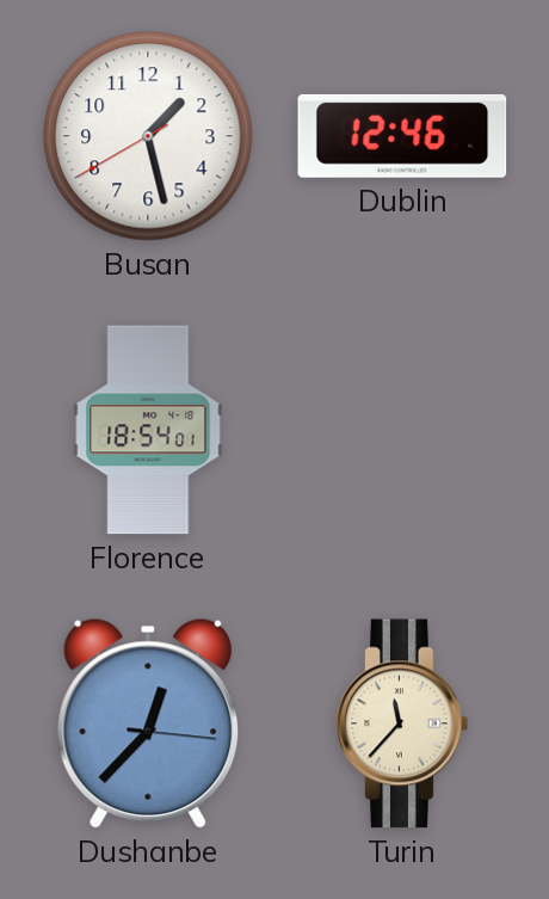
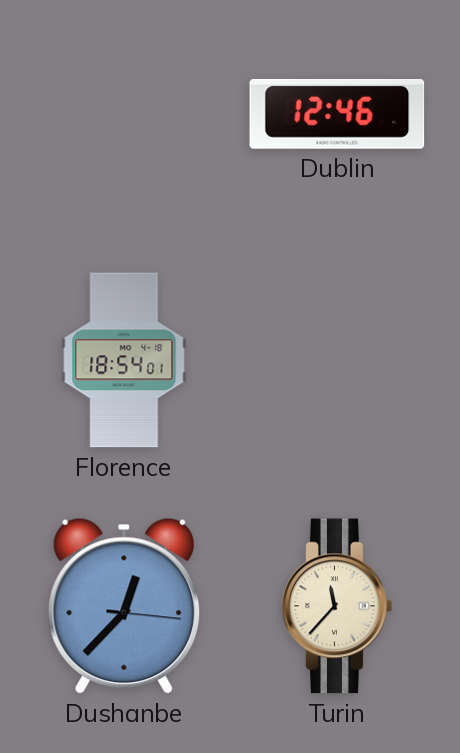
Busan: 1:27 -> none
